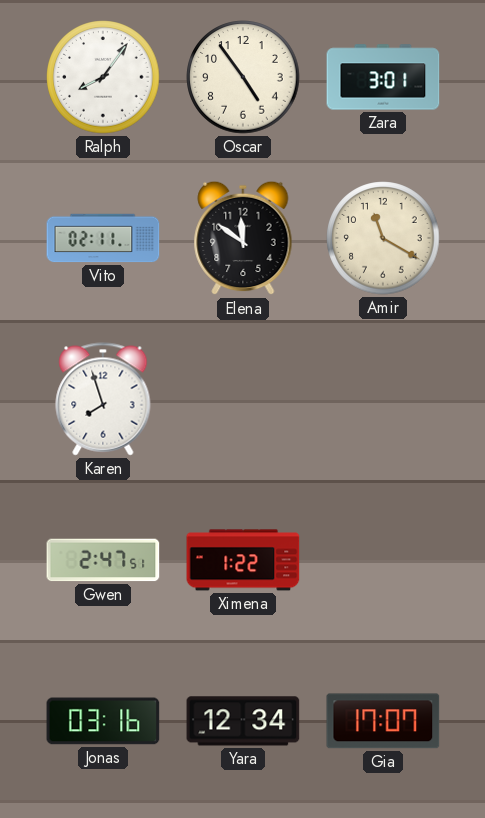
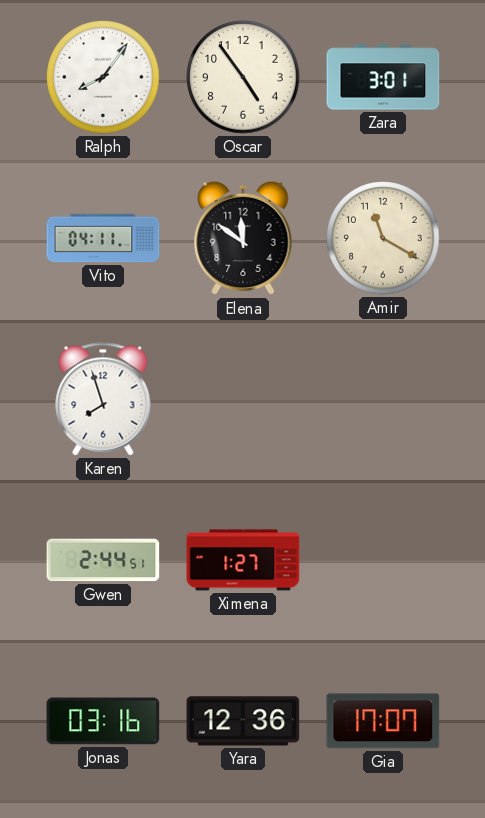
Vito: 02:11 -> 04:11
Gwen: 2:47 -> 2:44
Ximena: 1:22 -> 1:27
Yara: 12:34 -> 12:36
